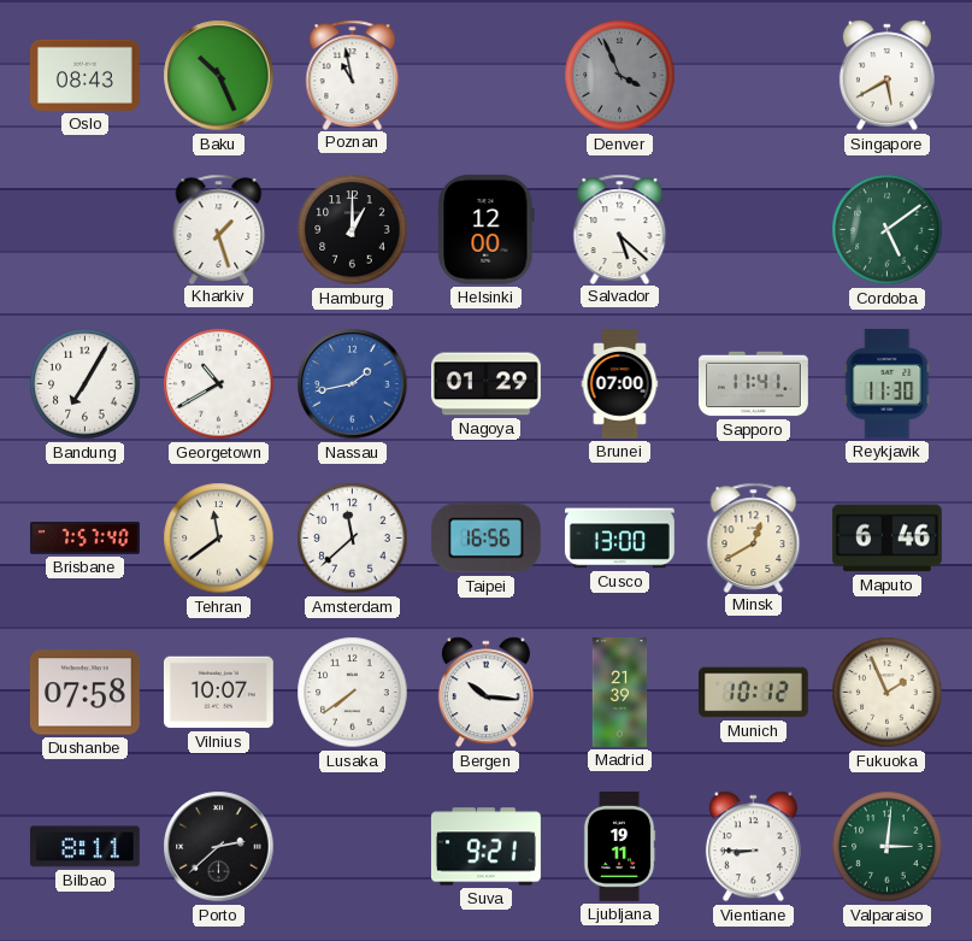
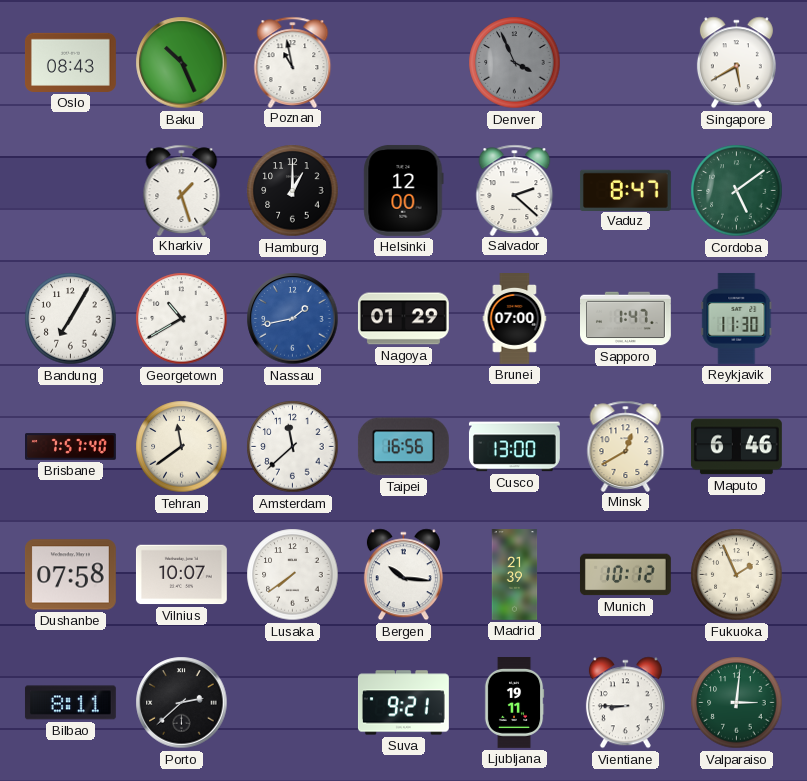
Salvador: 5:22 -> 2:22
Vaduz: none -> 8:47
Sapporo: 11:41 -> 1:47
